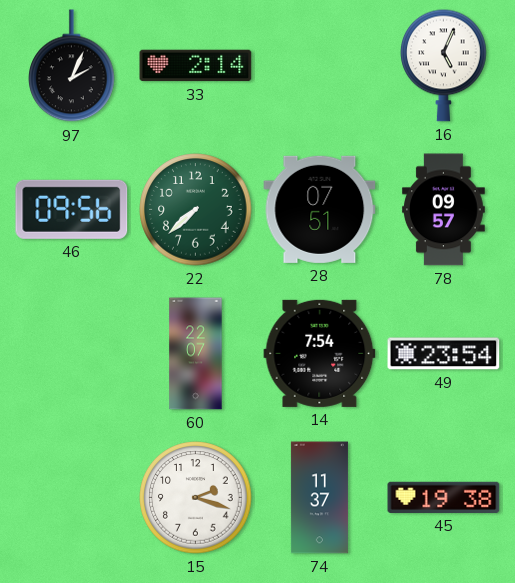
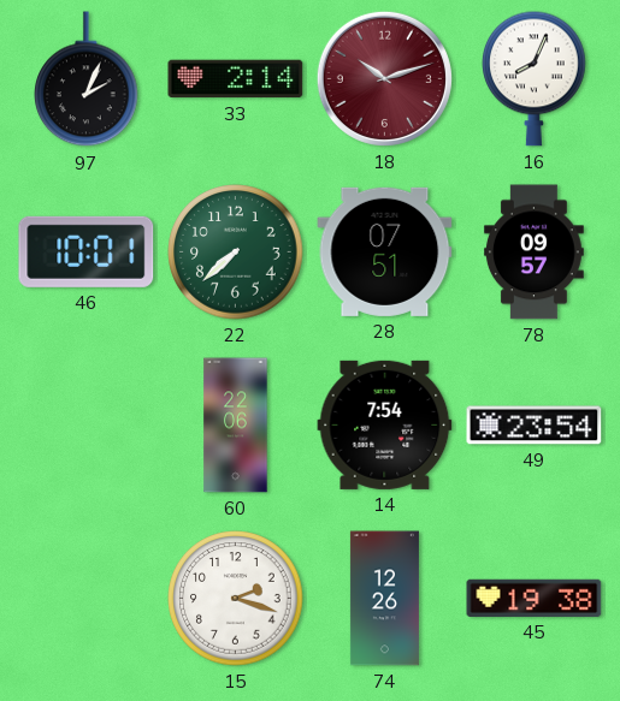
18: none -> 10:12
16: 5:04 -> 8:04
46: 09:56 -> 10:01
60: 22:07 -> 22:06
74: 11:37 -> 12:26
